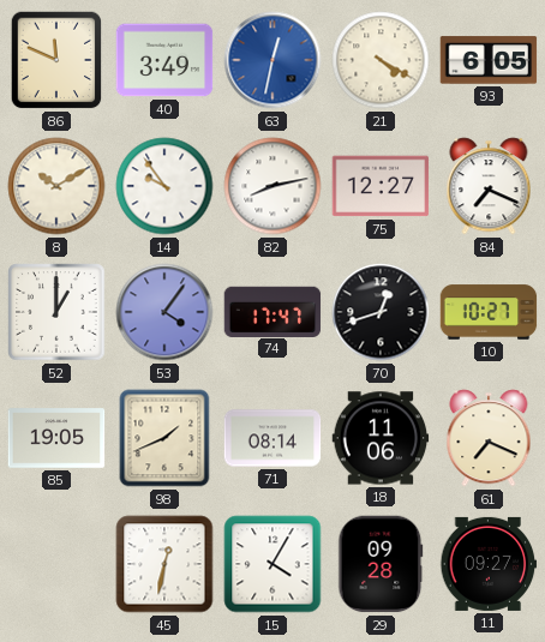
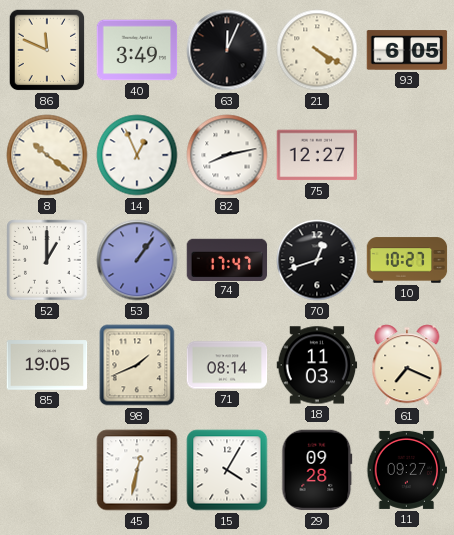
63: 12:32 -> 12:04
63 dial: blue -> black
8: 10:10 -> 10:21
14: 9:54 -> 12:56
84: 7:19 -> none
53: 4:06 -> 1:06
18: 11:06 -> 11:03
